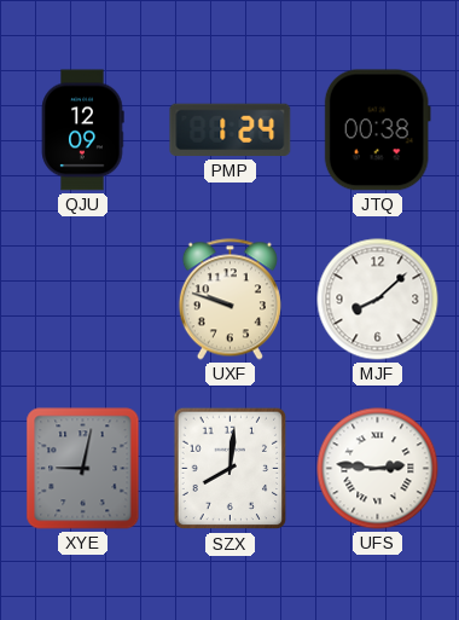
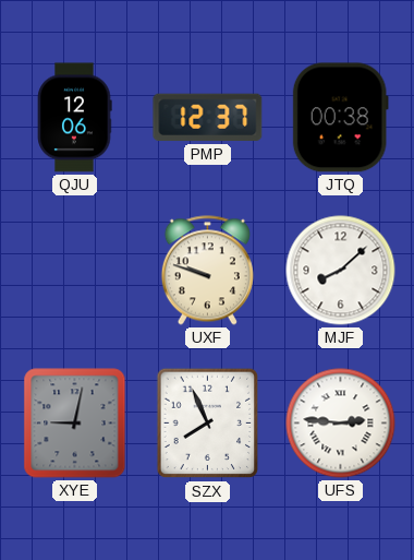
QJU: 12:09 -> 12:06
PMP: 1:24 -> 12:37
SZX: 8:01 -> 7:56
